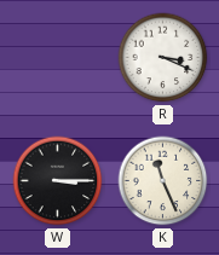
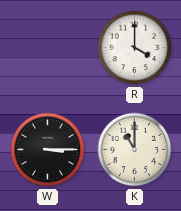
R: 3:19 -> 4:00
K: 11:26 -> 11:00
